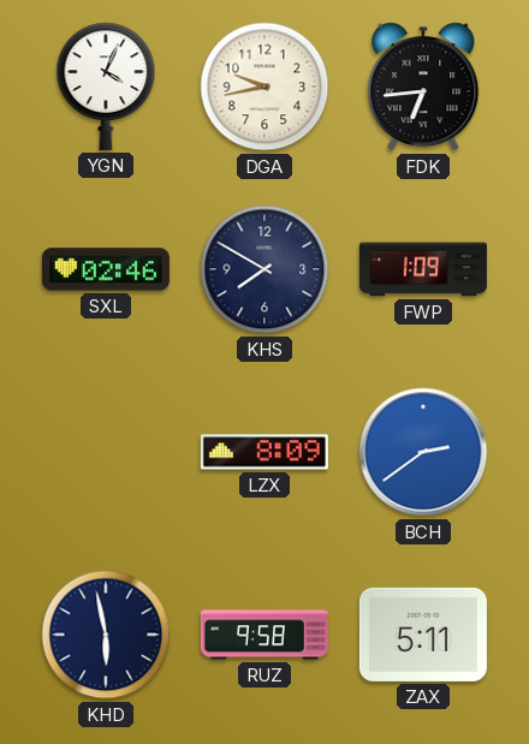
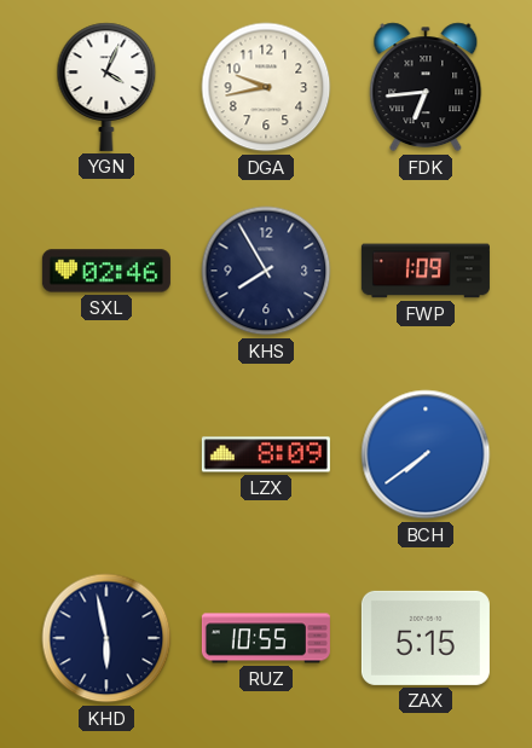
KHS: 7:50 -> 7:55
BCH: 2:39 -> 7:39
RUZ: 9:58 -> 10:55
ZAX: 5:11 -> 5:15
